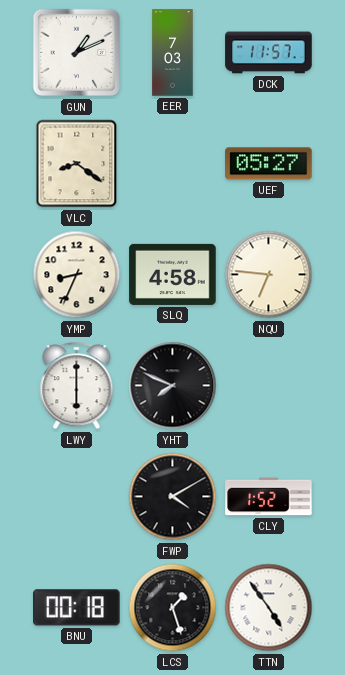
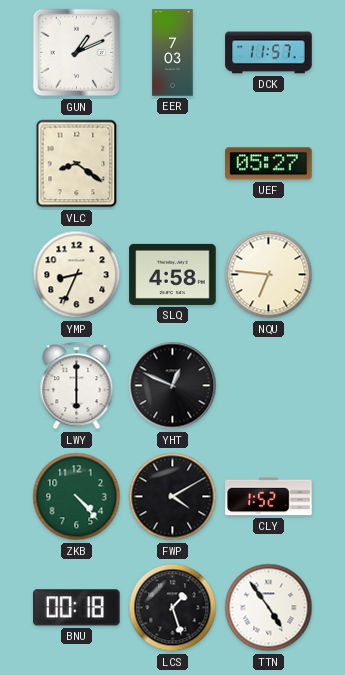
YHT: 7:49 -> 12:49
ZKB: none -> 4:23
